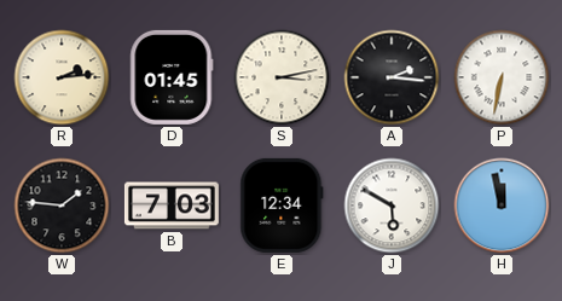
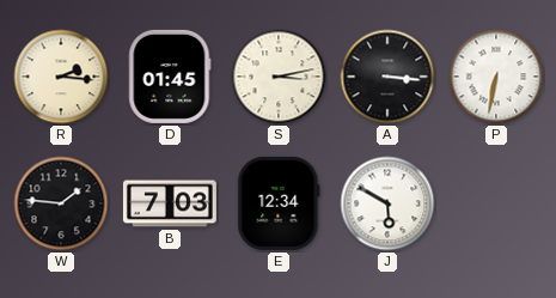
R: 2:14 -> 2:16
A: 2:16 -> 3:16
H: 11:58 -> none
